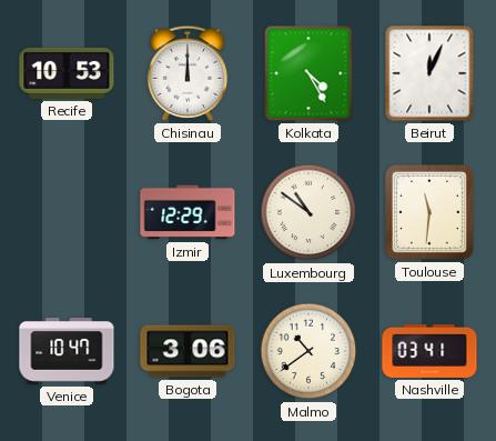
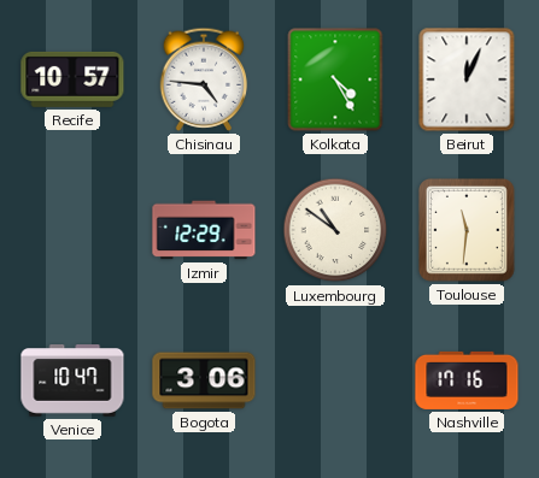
Recife: 10:53 -> 10:57
Chisinau: 12:00 -> 4:46
Malmo: 10:39 -> none
Nashville: 03:41 -> 17:16
